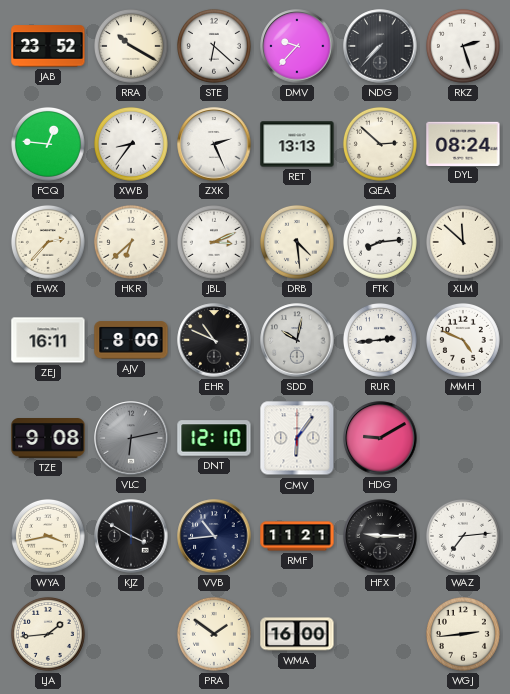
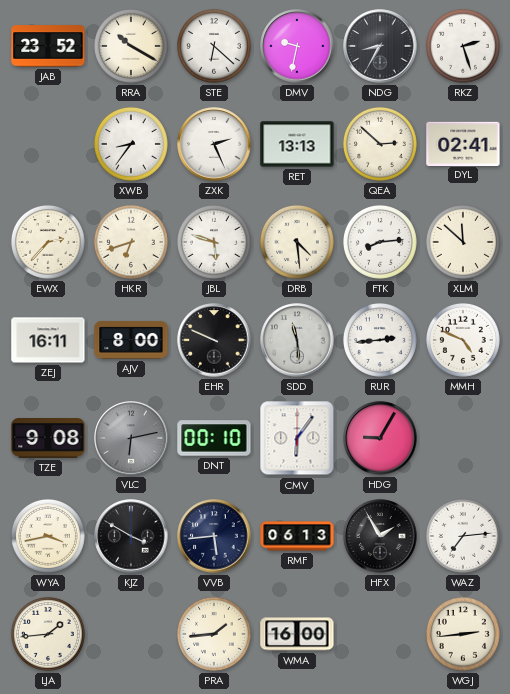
DMV: 9:37 -> 9:32
NDG: 7:37 -> 8:35
FCQ: 12:46 -> none
DYL: 08:24 -> 02:41
HKR: 6:38 -> 6:42
JBL: 3:11 -> 5:48
EHR: 10:49 -> 9:49
SDD: 10:02 -> 11:29
DNT: 12:10 -> 00:10
HDG: 9:10 -> 9:05
VVB: 10:44 -> 5:44
RMF: 11:21 -> 06:13
HFX: 9:15 -> 1:55
PRA: 1:51 -> 1:44
